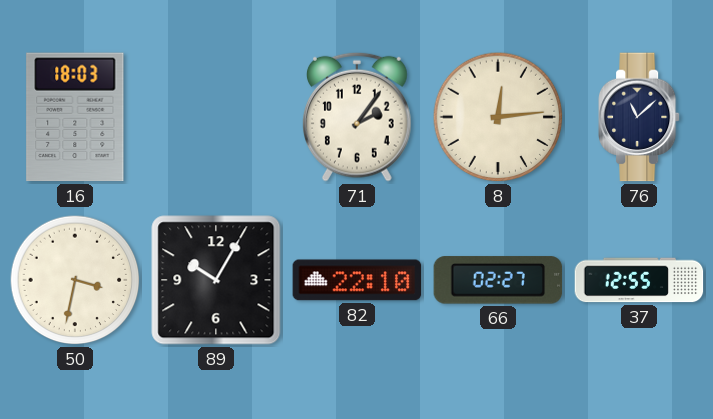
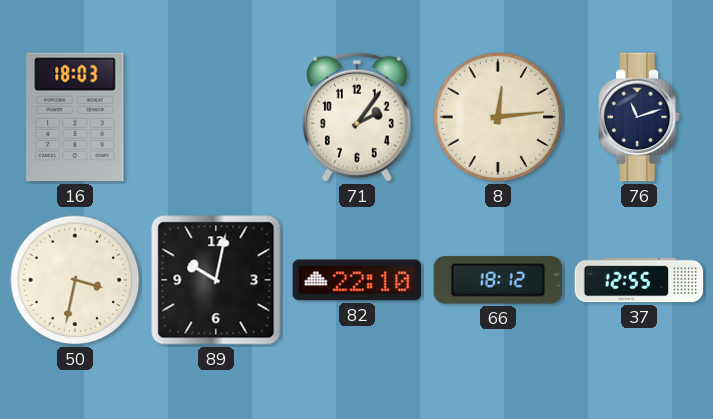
76: 11:08 -> 11:12
89: 10:05 -> 10:02
66: 02:27 -> 18:12
